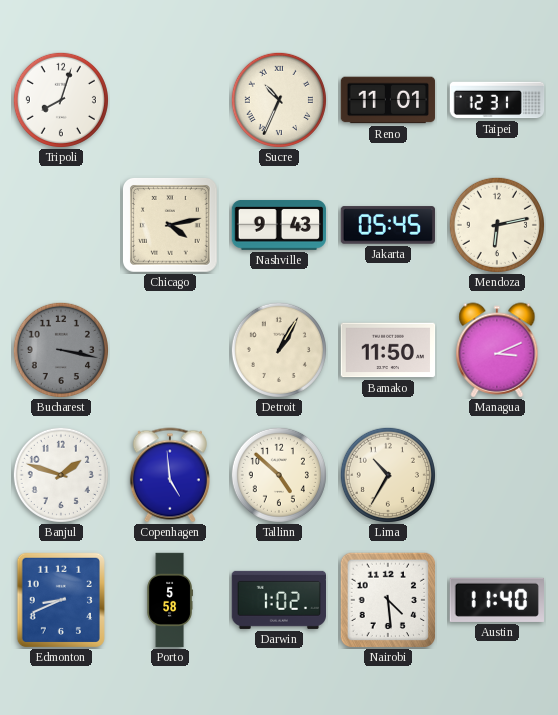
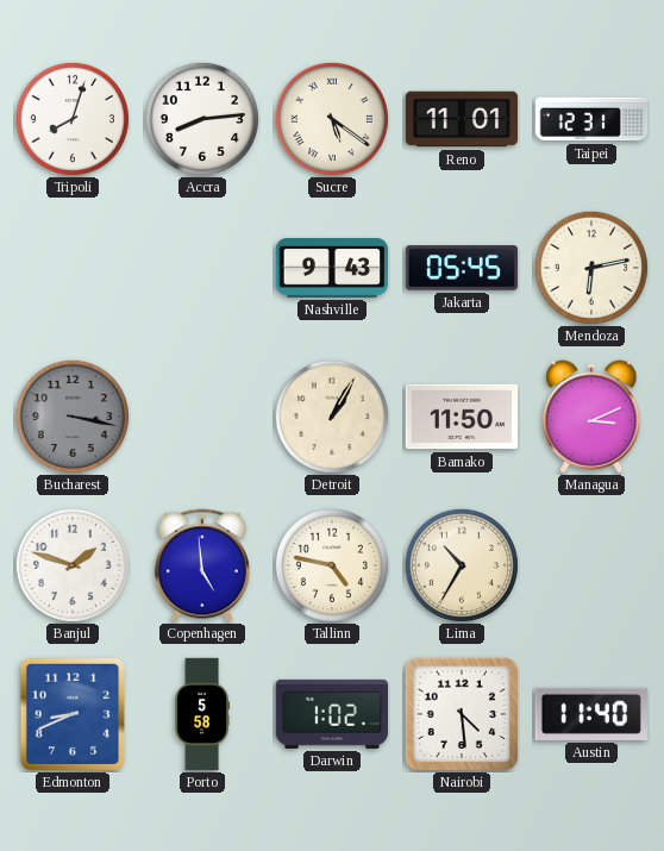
Accra: none -> 8:14
Sucre: 10:34 -> 5:21
Chicago: 4:13 -> none
Tallinn: 4:52 -> 4:47
